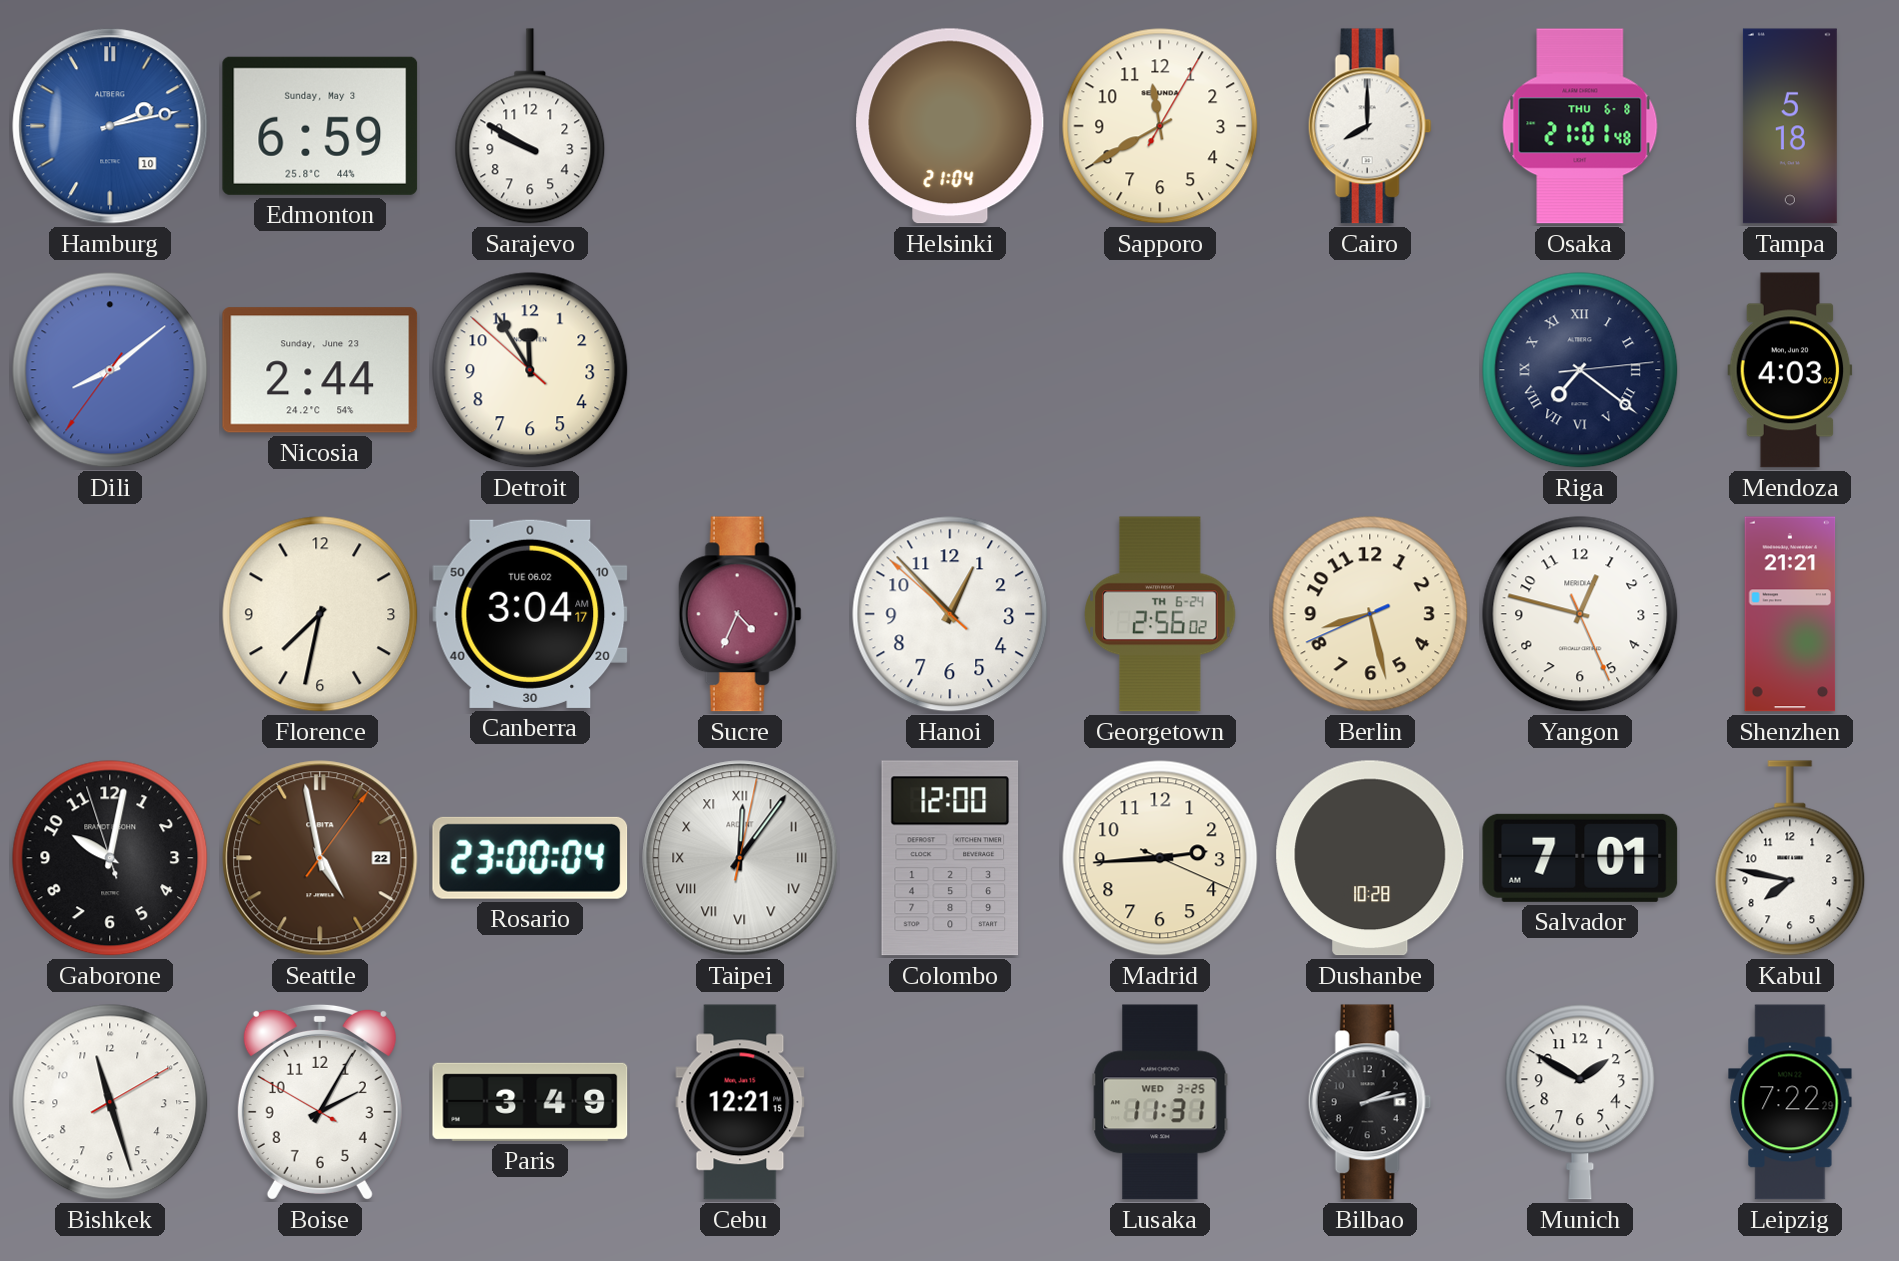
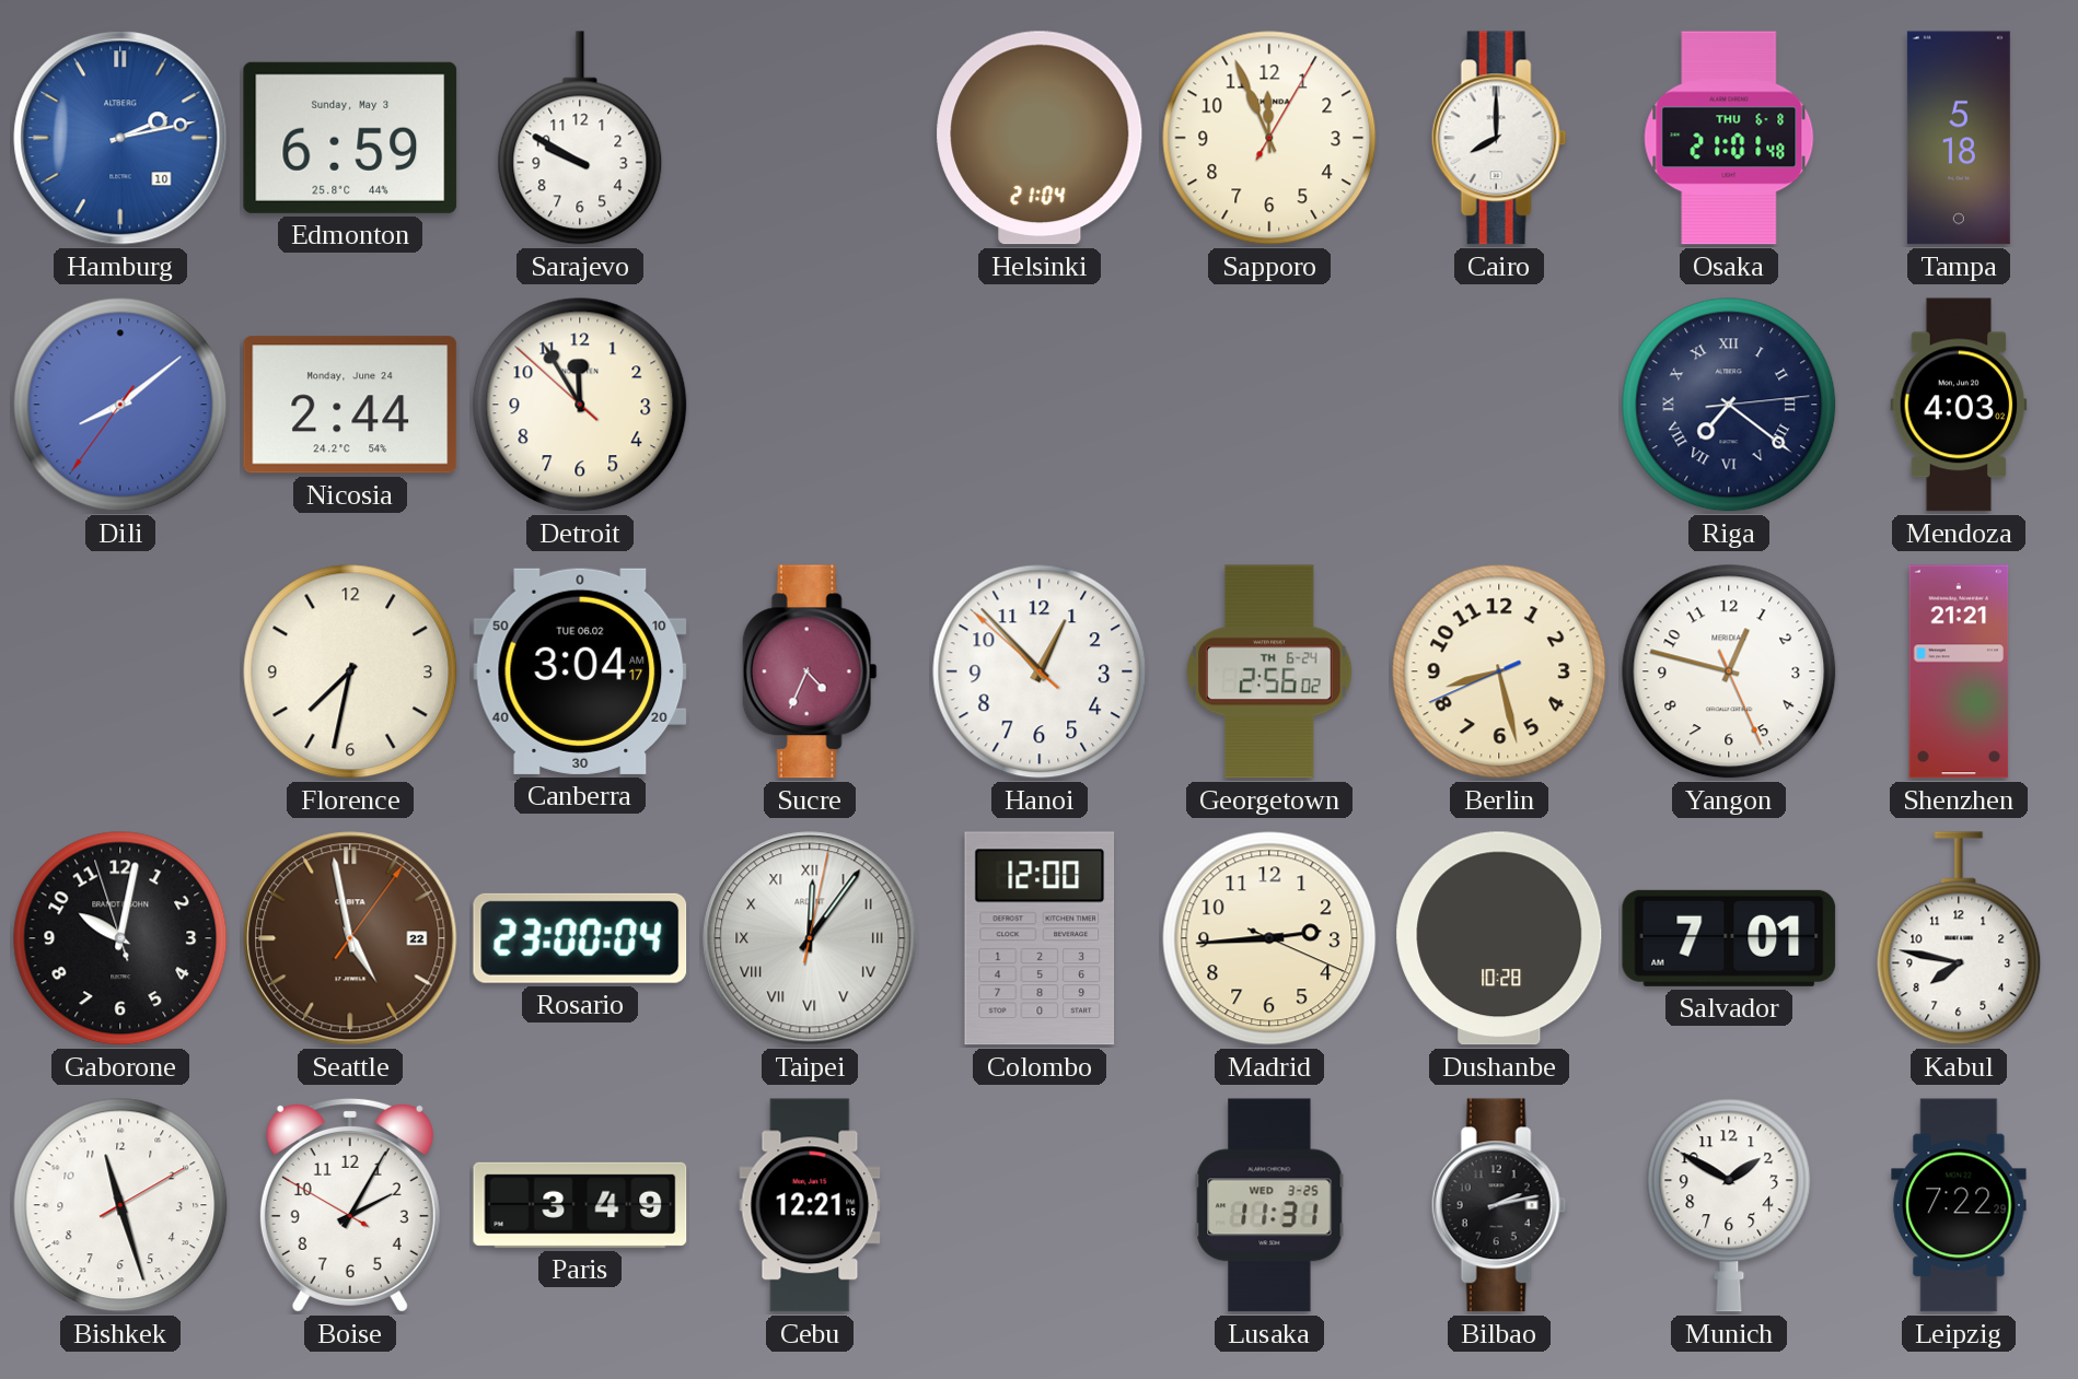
Sapporo: 11:40 -> 11:56
Nicosia date: Sunday, June 23 -> Monday, June 24
